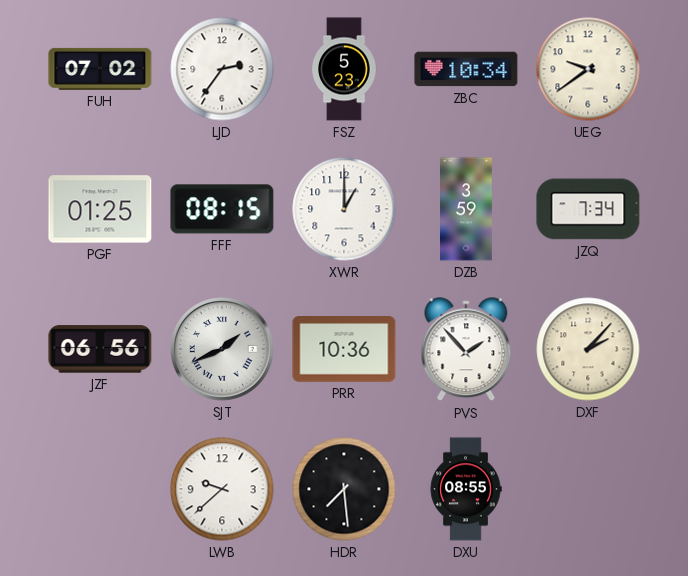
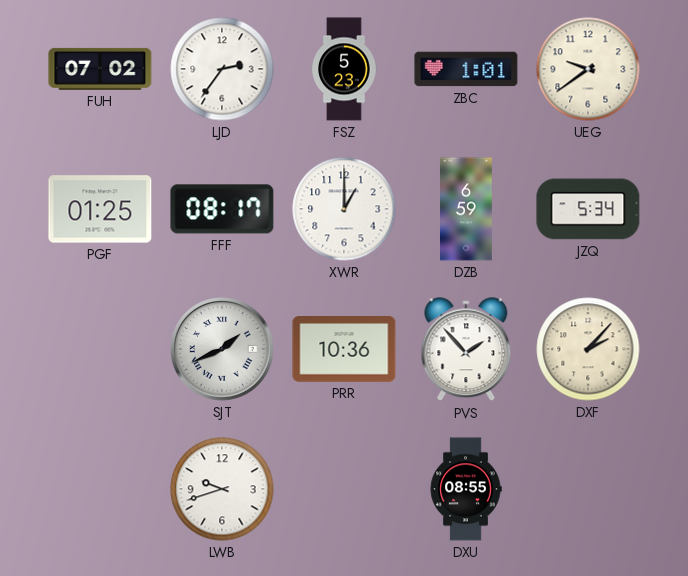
ZBC: 10:34 -> 1:01
FFF: 08:15 -> 08:17
DZB: 3:59 -> 6:59
JZQ: 7:34 -> 5:34
JZF: 06:56 -> none
LWB: 9:38 -> 9:42
HDR: 7:29 -> none
